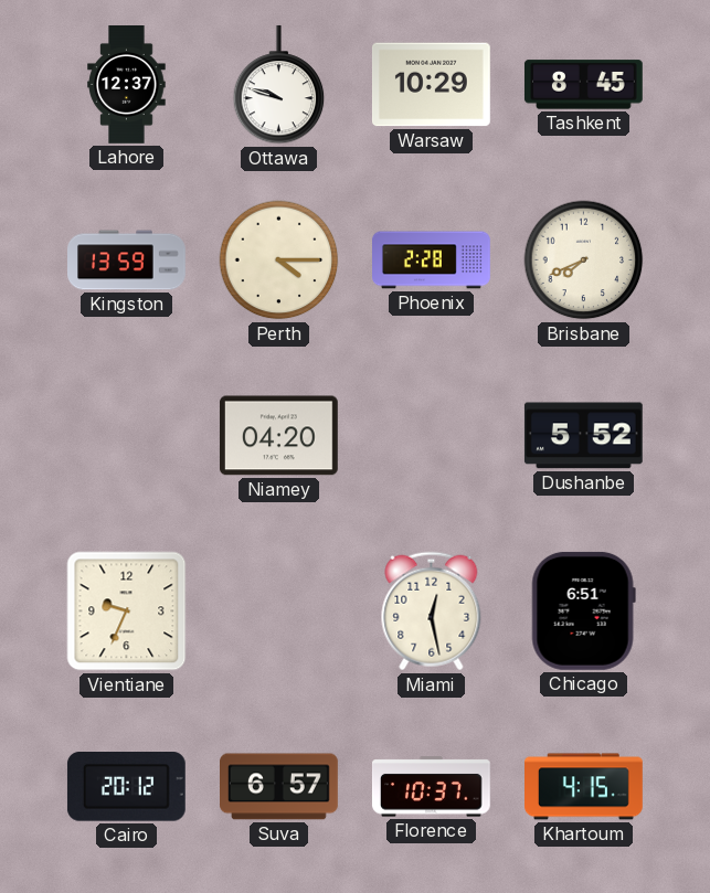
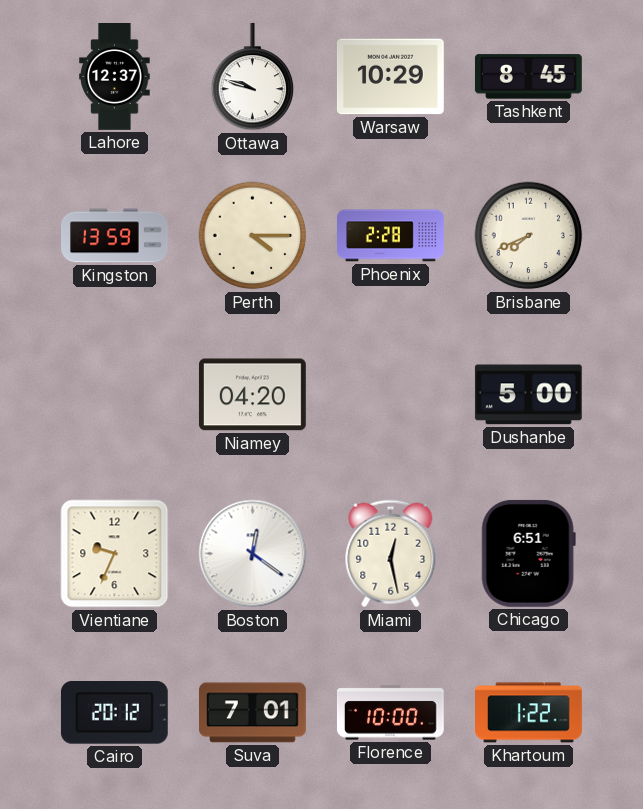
Dushanbe: 5:52 -> 5:00
Boston: none -> 12:21
Suva: 6:57 -> 7:01
Florence: 10:37 -> 10:00
Khartoum: 4:15 -> 1:22
